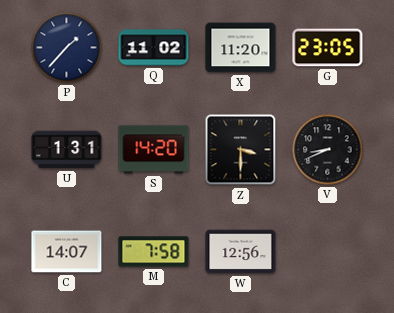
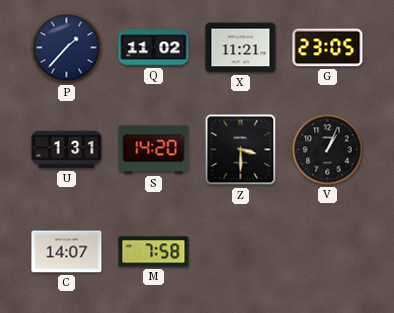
X: 11:20 -> 11:21
V: 8:41 -> 1:04
W: 12:56 -> none
